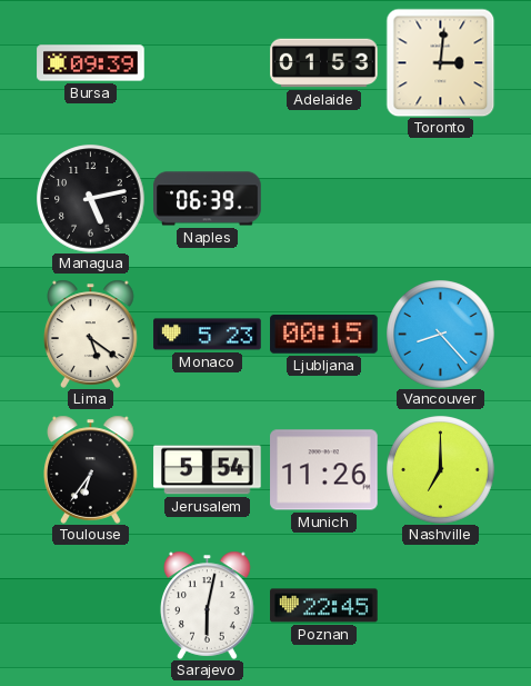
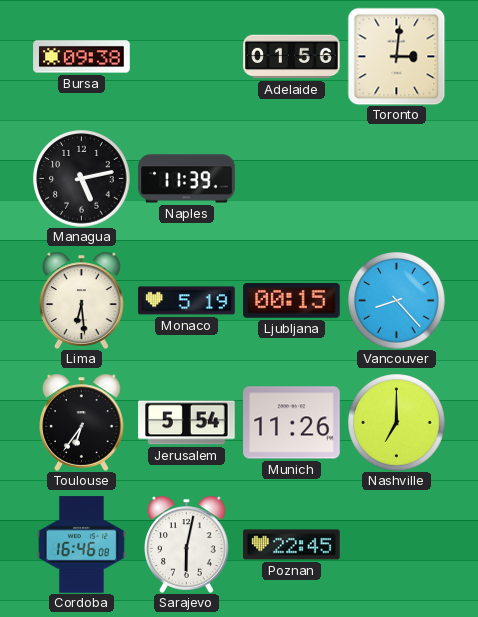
Bursa: 09:39 -> 09:38
Adelaide: 01:53 -> 01:56
Naples: 06:39 -> 11:39
Lima: 5:21 -> 6:29
Monaco: 5:23 -> 5:19
Cordoba: none -> 16:46
